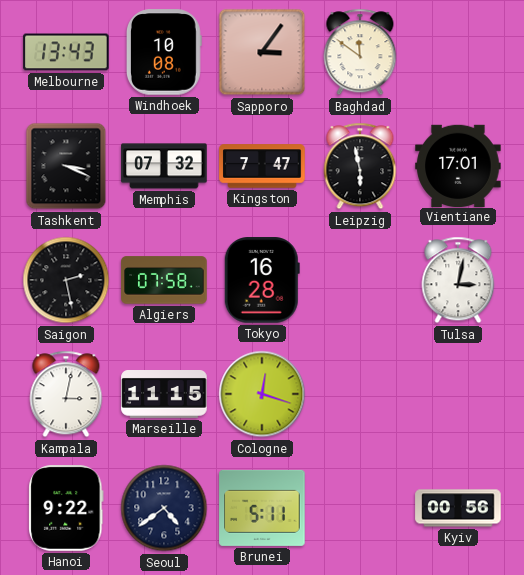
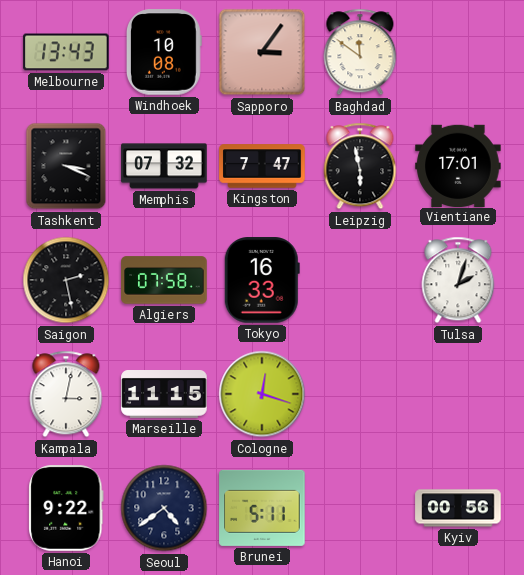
Tokyo: 16:28 -> 16:33
Tulsa: 3:02 -> 2:03
